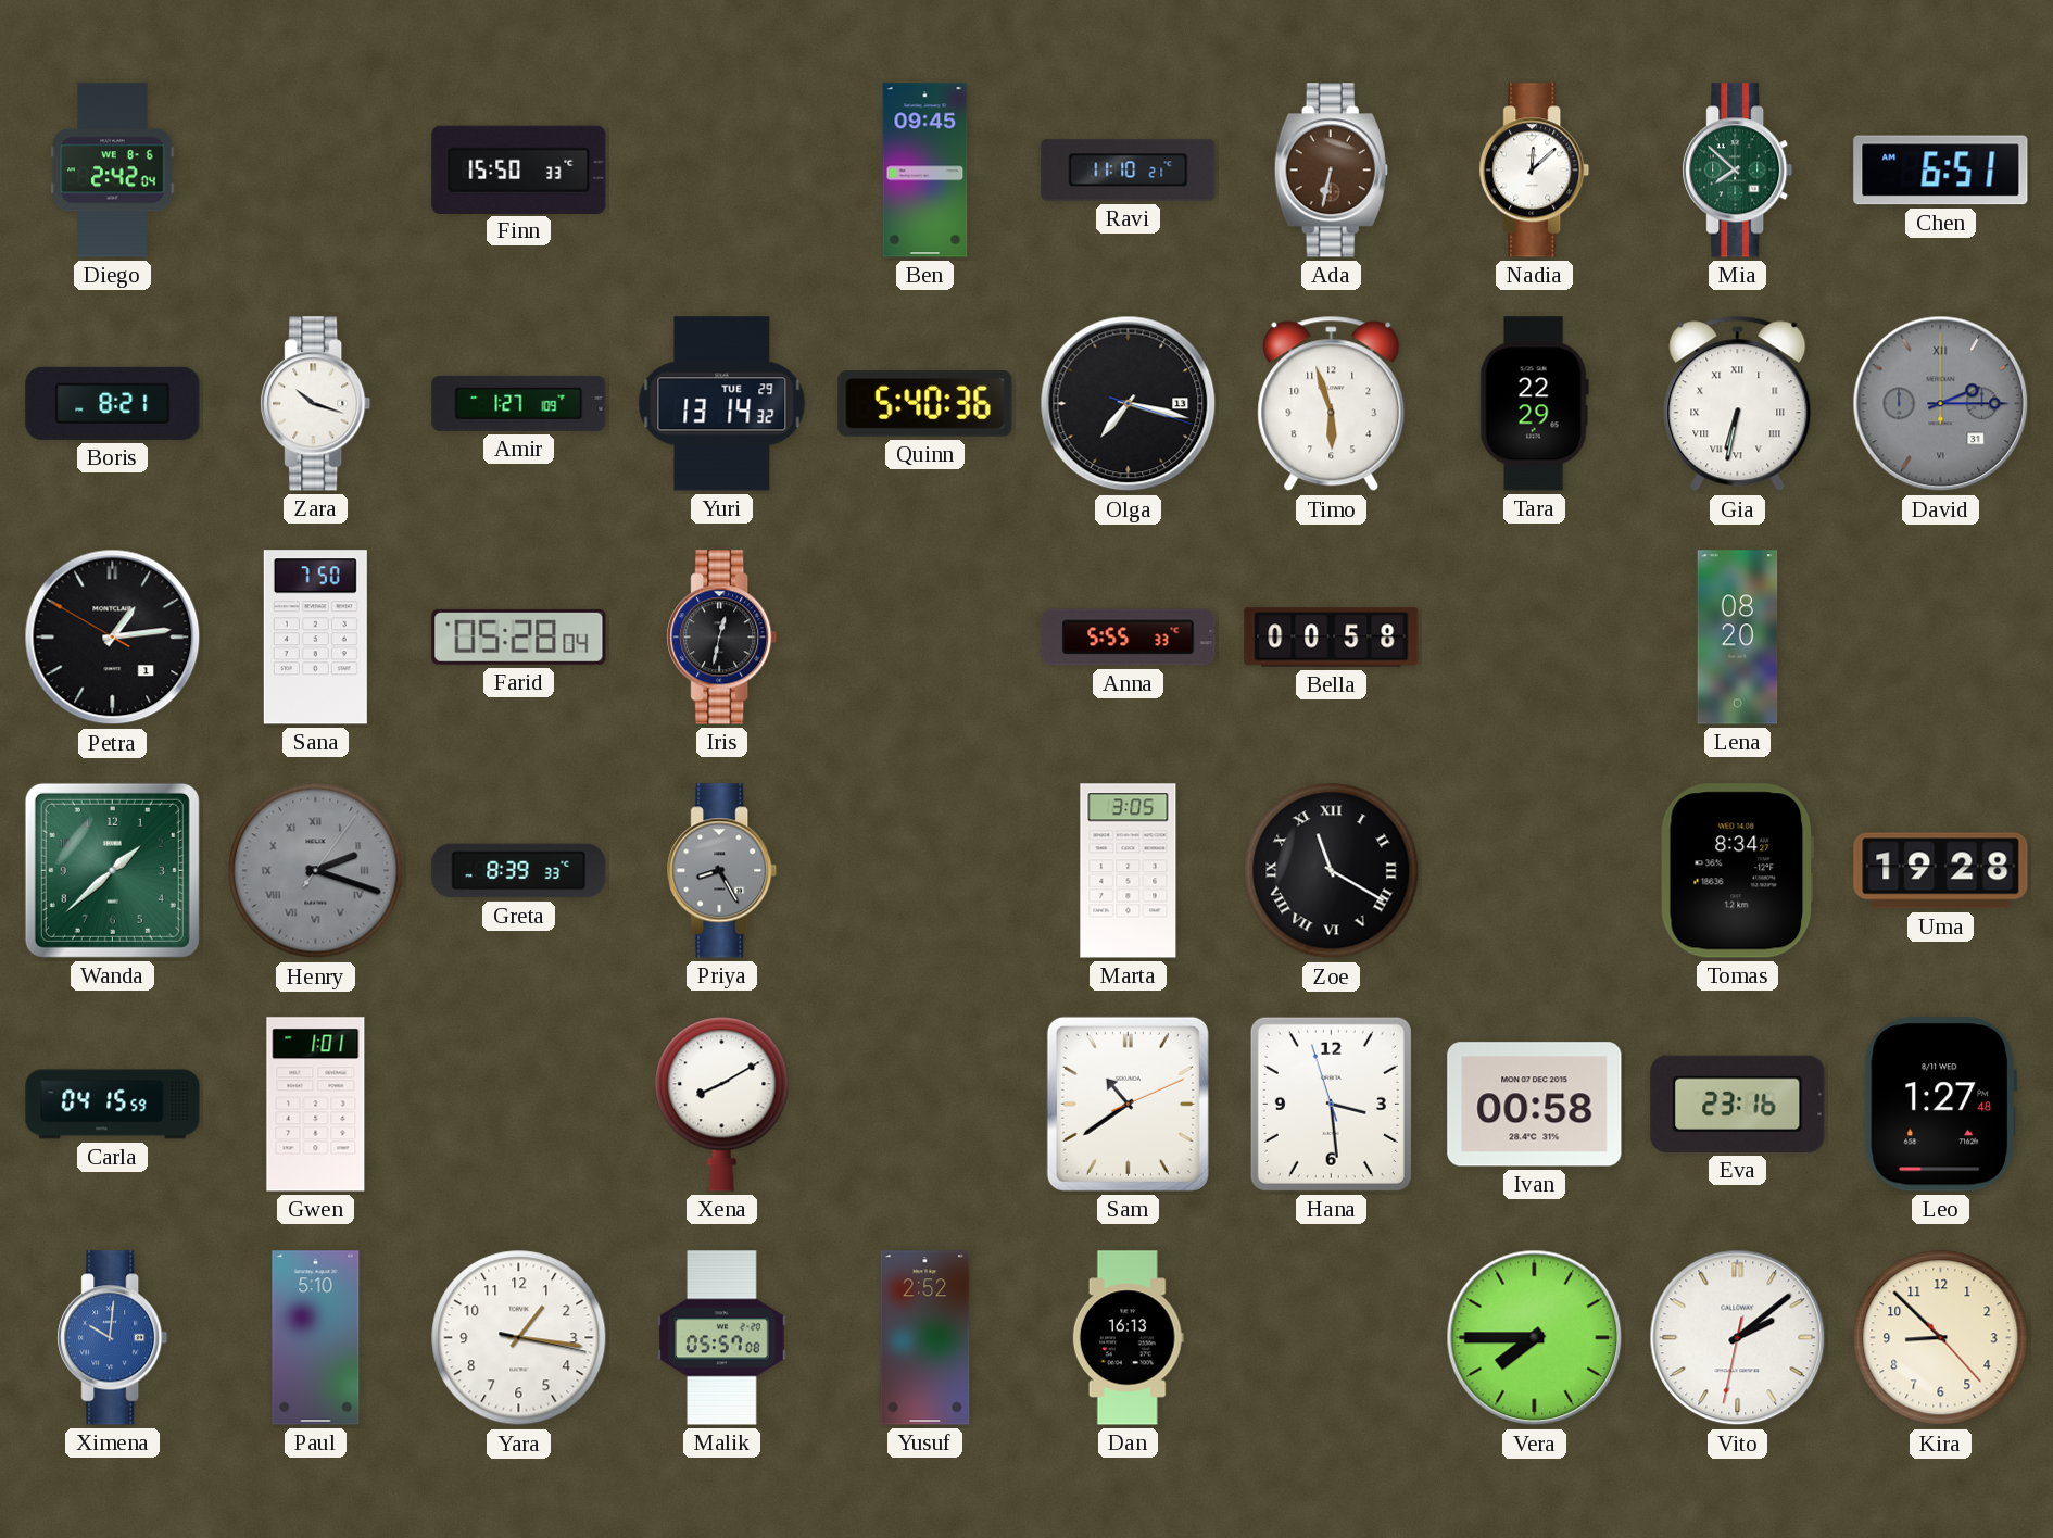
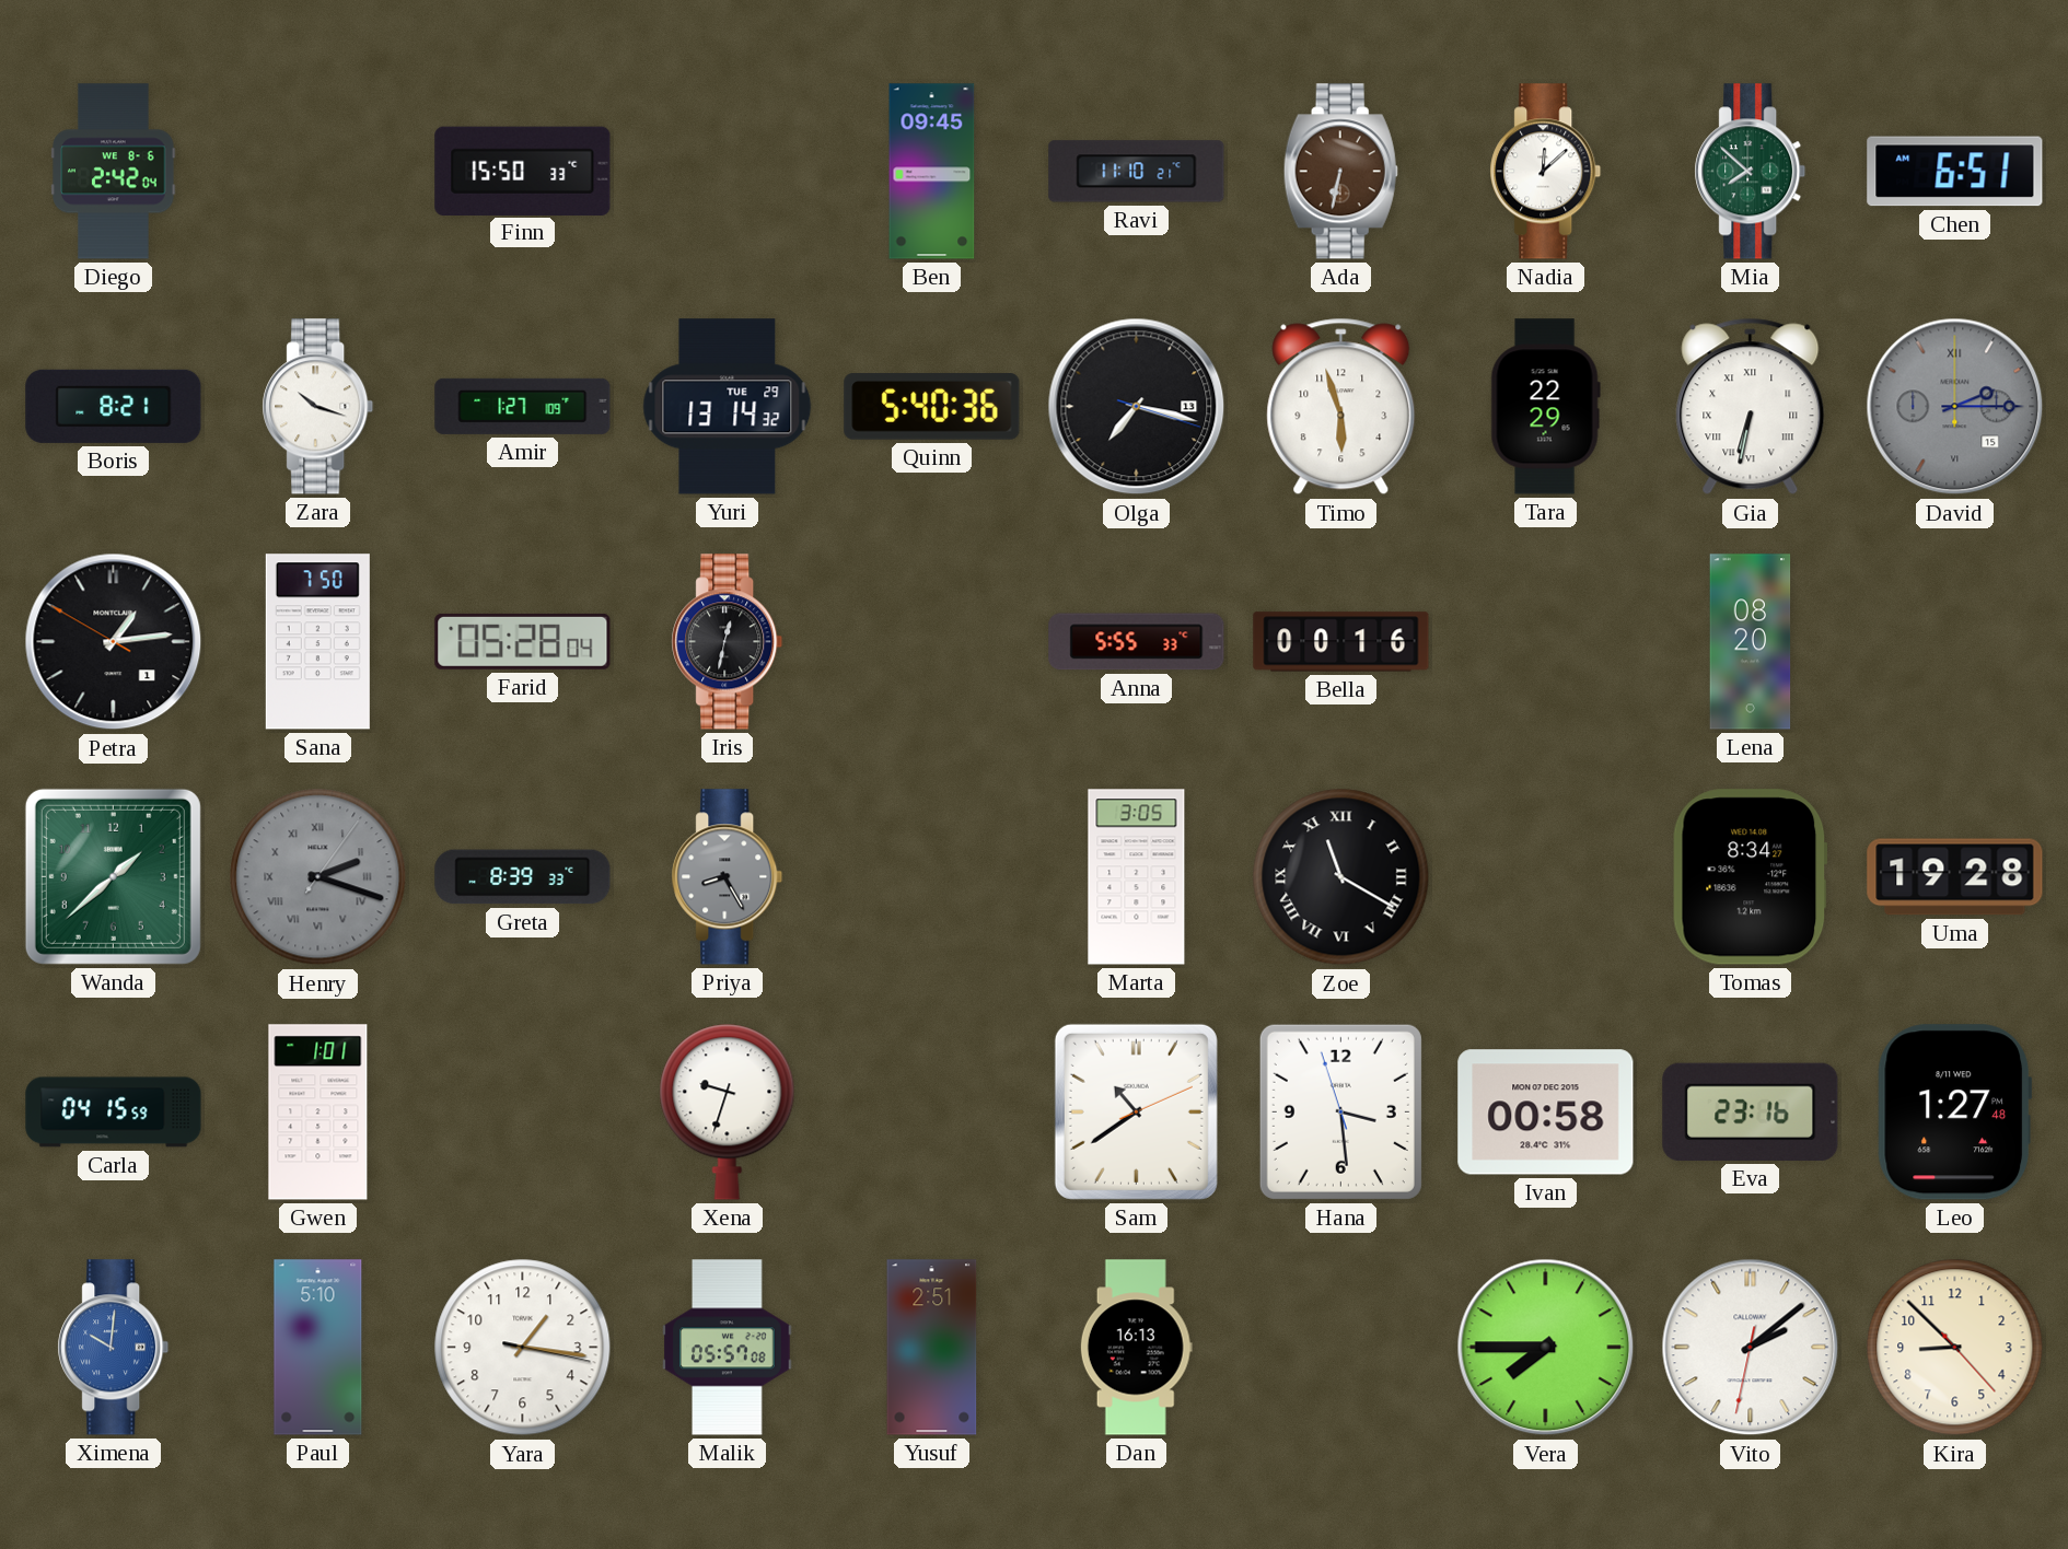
David date: 31 -> 15
Bella: 00:58 -> 00:16
Xena: 8:10 -> 9:33
Yusuf: 2:52 -> 2:51
